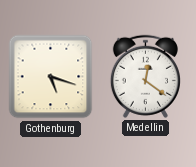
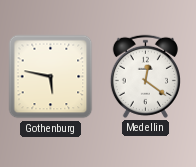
Gothenburg: 5:18 -> 5:47
